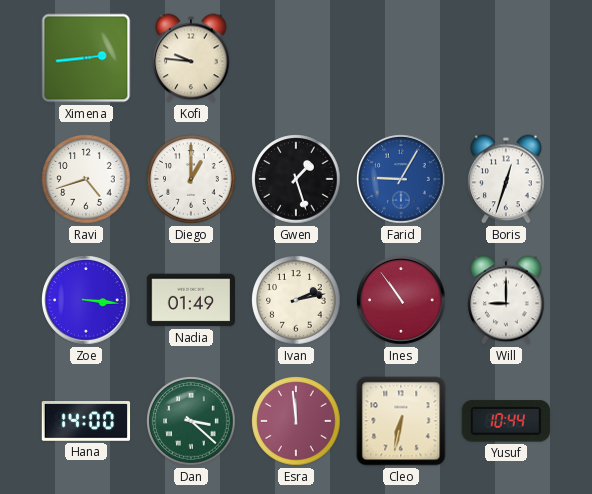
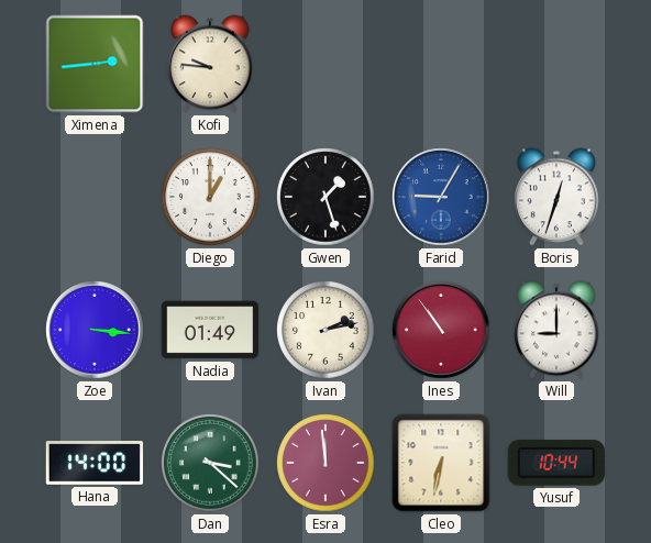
Ravi: 4:42 -> none
